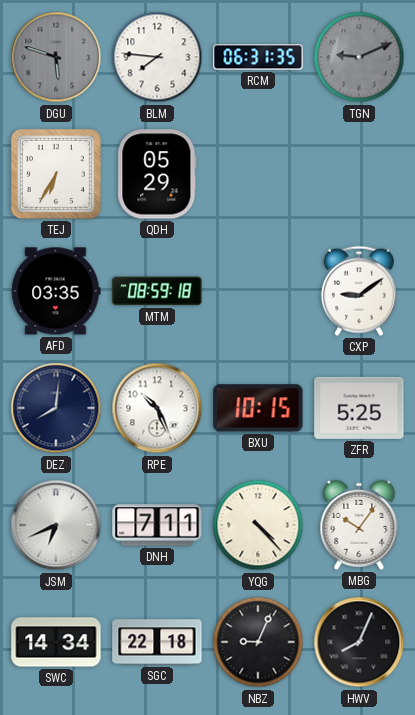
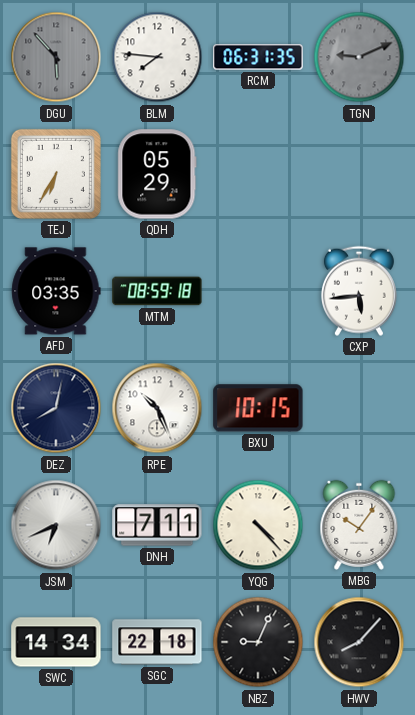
DGU: 5:48 -> 5:53
CXP: 9:09 -> 5:44
DEZ: 8:01 -> 8:02
ZFR: 5:25 -> none
HWV: 8:04 -> 8:07
